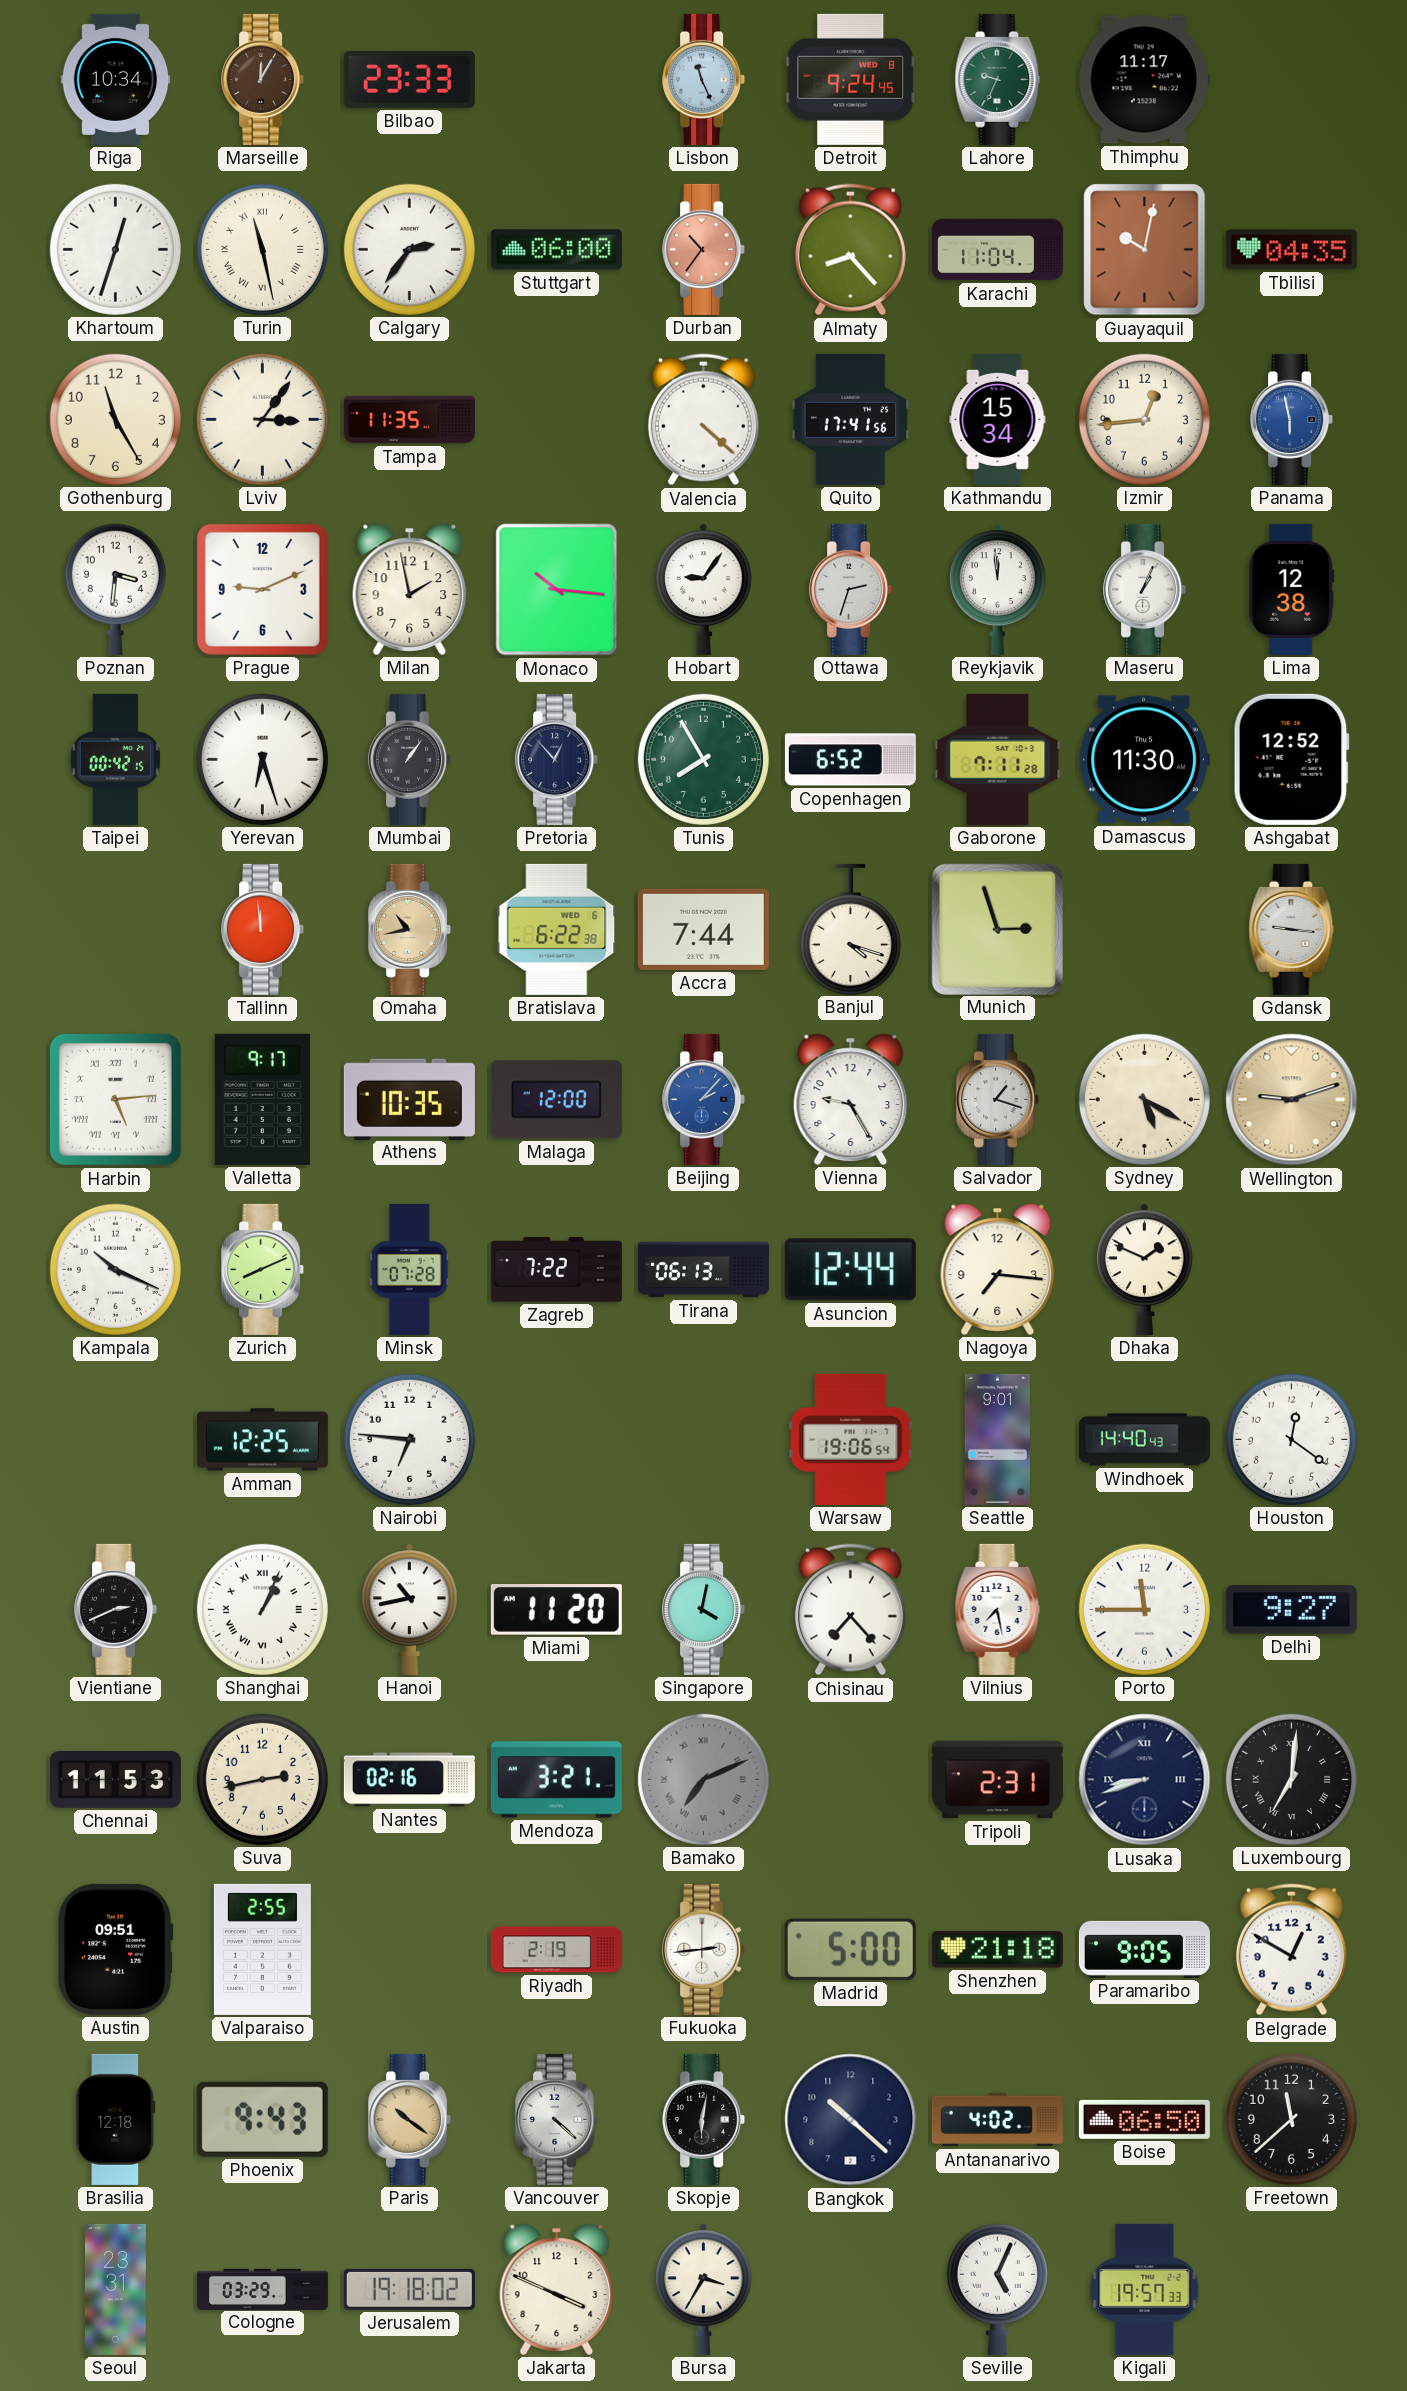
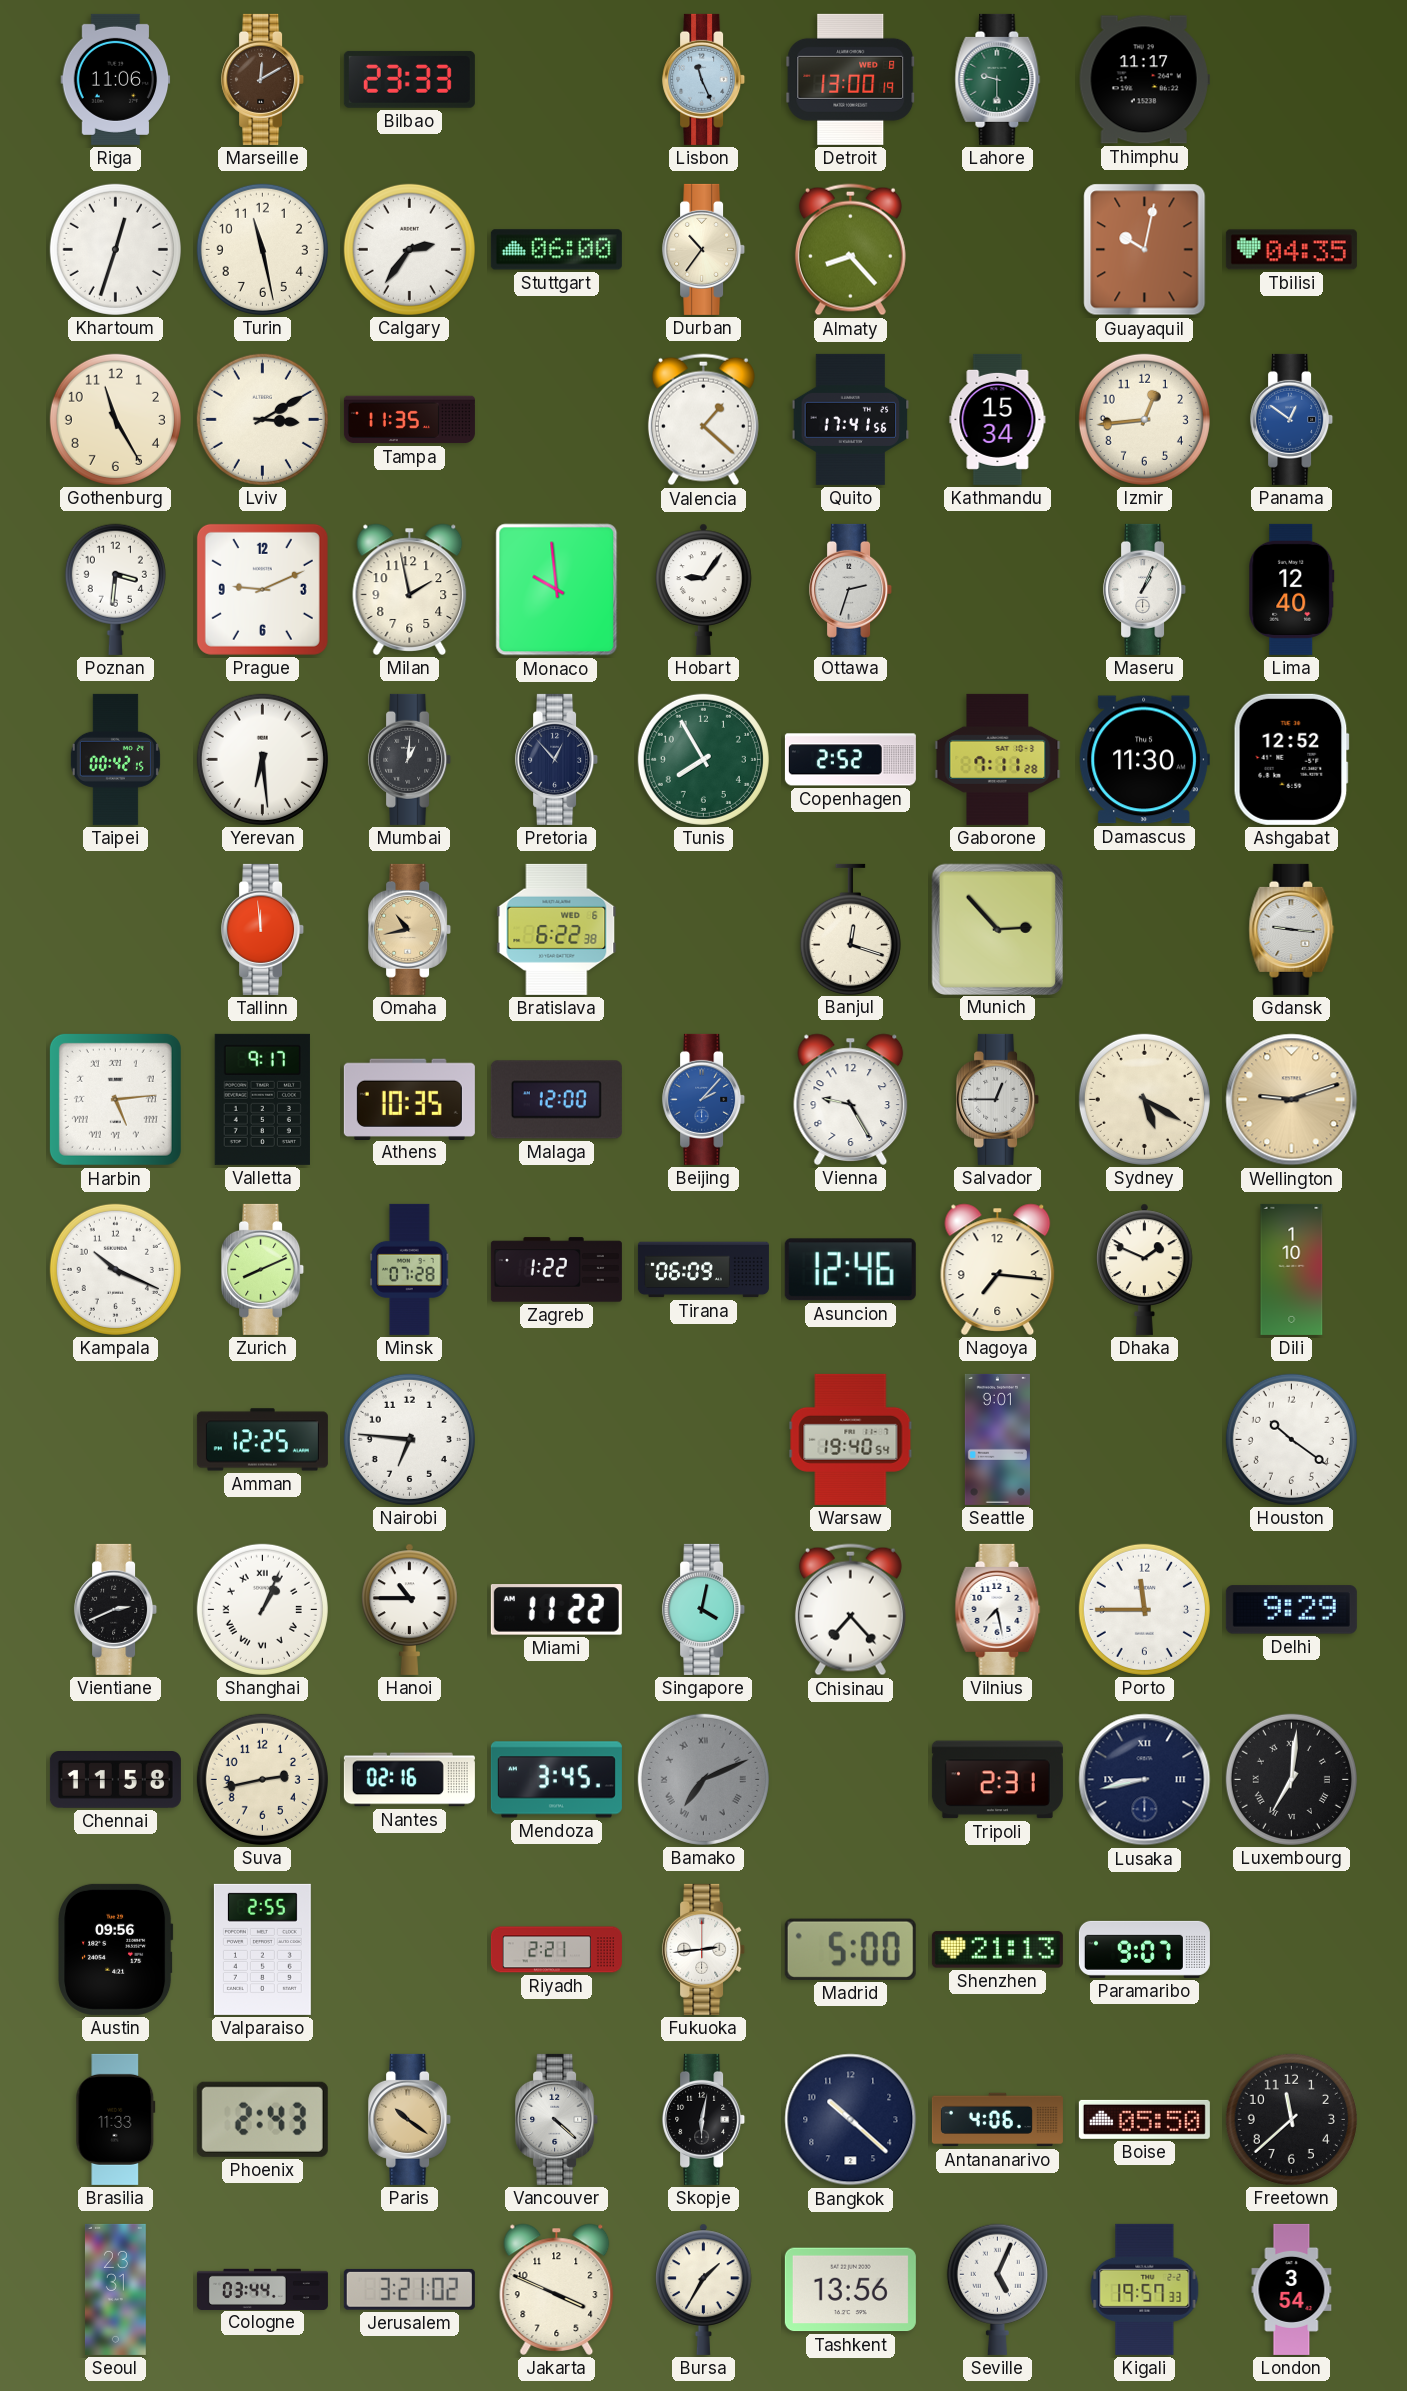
Riga: 10:34 -> 11:06
Marseille: 12:05 -> 12:10
Detroit: 9:24 -> 13:00
Lahore: 9:34 -> 9:30
Turin numerals: Roman -> Arabic
Durban dial: salmon -> cream
Karachi: 11:04 -> none
Lviv: 3:06 -> 3:10
Valencia: 4:22 -> 1:22
Panama: 5:58 -> 12:51
Monaco: 10:16 -> 9:59
Reykjavik: 11:59 -> none
Lima: 12:38 -> 12:40
Yerevan: 6:27 -> 6:29
Mumbai: 1:06 -> 1:01
Copenhagen: 6:52 -> 2:52
Accra: 7:44 -> none
Banjul: 4:18 -> 12:18
Munich: 2:57 -> 2:53
Salvador: 1:18 -> 12:45
Zagreb: 7:22 -> 1:22
Tirana: 06:13 -> 06:09
Asuncion: 12:44 -> 12:46
Dili: none -> 1:10
Warsaw: 19:06 -> 19:40
Windhoek: 14:40 -> none
Houston: 12:21 -> 10:21
Hanoi: 10:43 -> 10:45
Miami: 11:20 -> 11:22
Delhi: 9:27 -> 9:29
Chennai: 11:53 -> 11:58
Mendoza: 3:21 -> 3:45
Lusaka: 8:42 -> 8:43
Austin: 09:51 -> 09:56
Riyadh: 2:19 -> 2:21
Shenzhen: 21:18 -> 21:13
Paramaribo: 9:05 -> 9:07
Belgrade: 12:50 -> none
Brasilia: 12:18 -> 11:33
Phoenix: 9:43 -> 2:43
Antananarivo: 4:02 -> 4:06
Boise: 06:50 -> 05:50
Cologne: 03:29 -> 03:44
Jerusalem: 19:18 -> 3:21
Bursa: 3:35 -> 1:35
Tashkent: none -> 13:56
London: none -> 3:54
